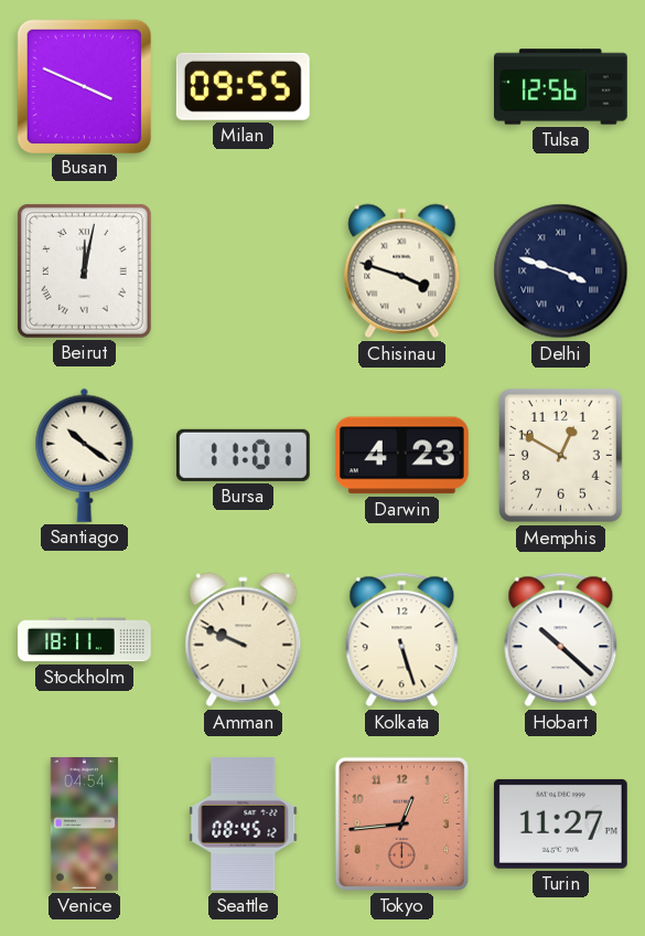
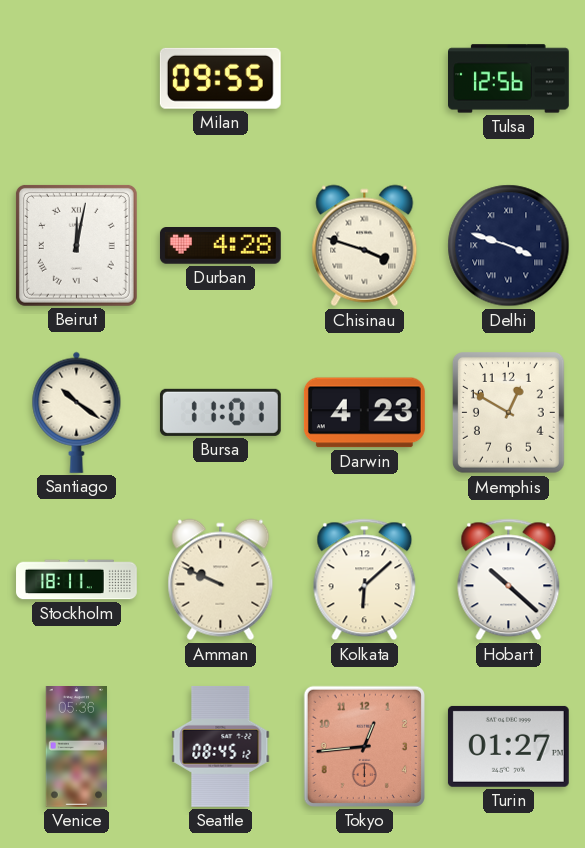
Busan: 3:49 -> none
Durban: none -> 4:28
Kolkata: 5:27 -> 6:08
Venice: 04:54 -> 05:36
Turin: 11:27 -> 01:27
